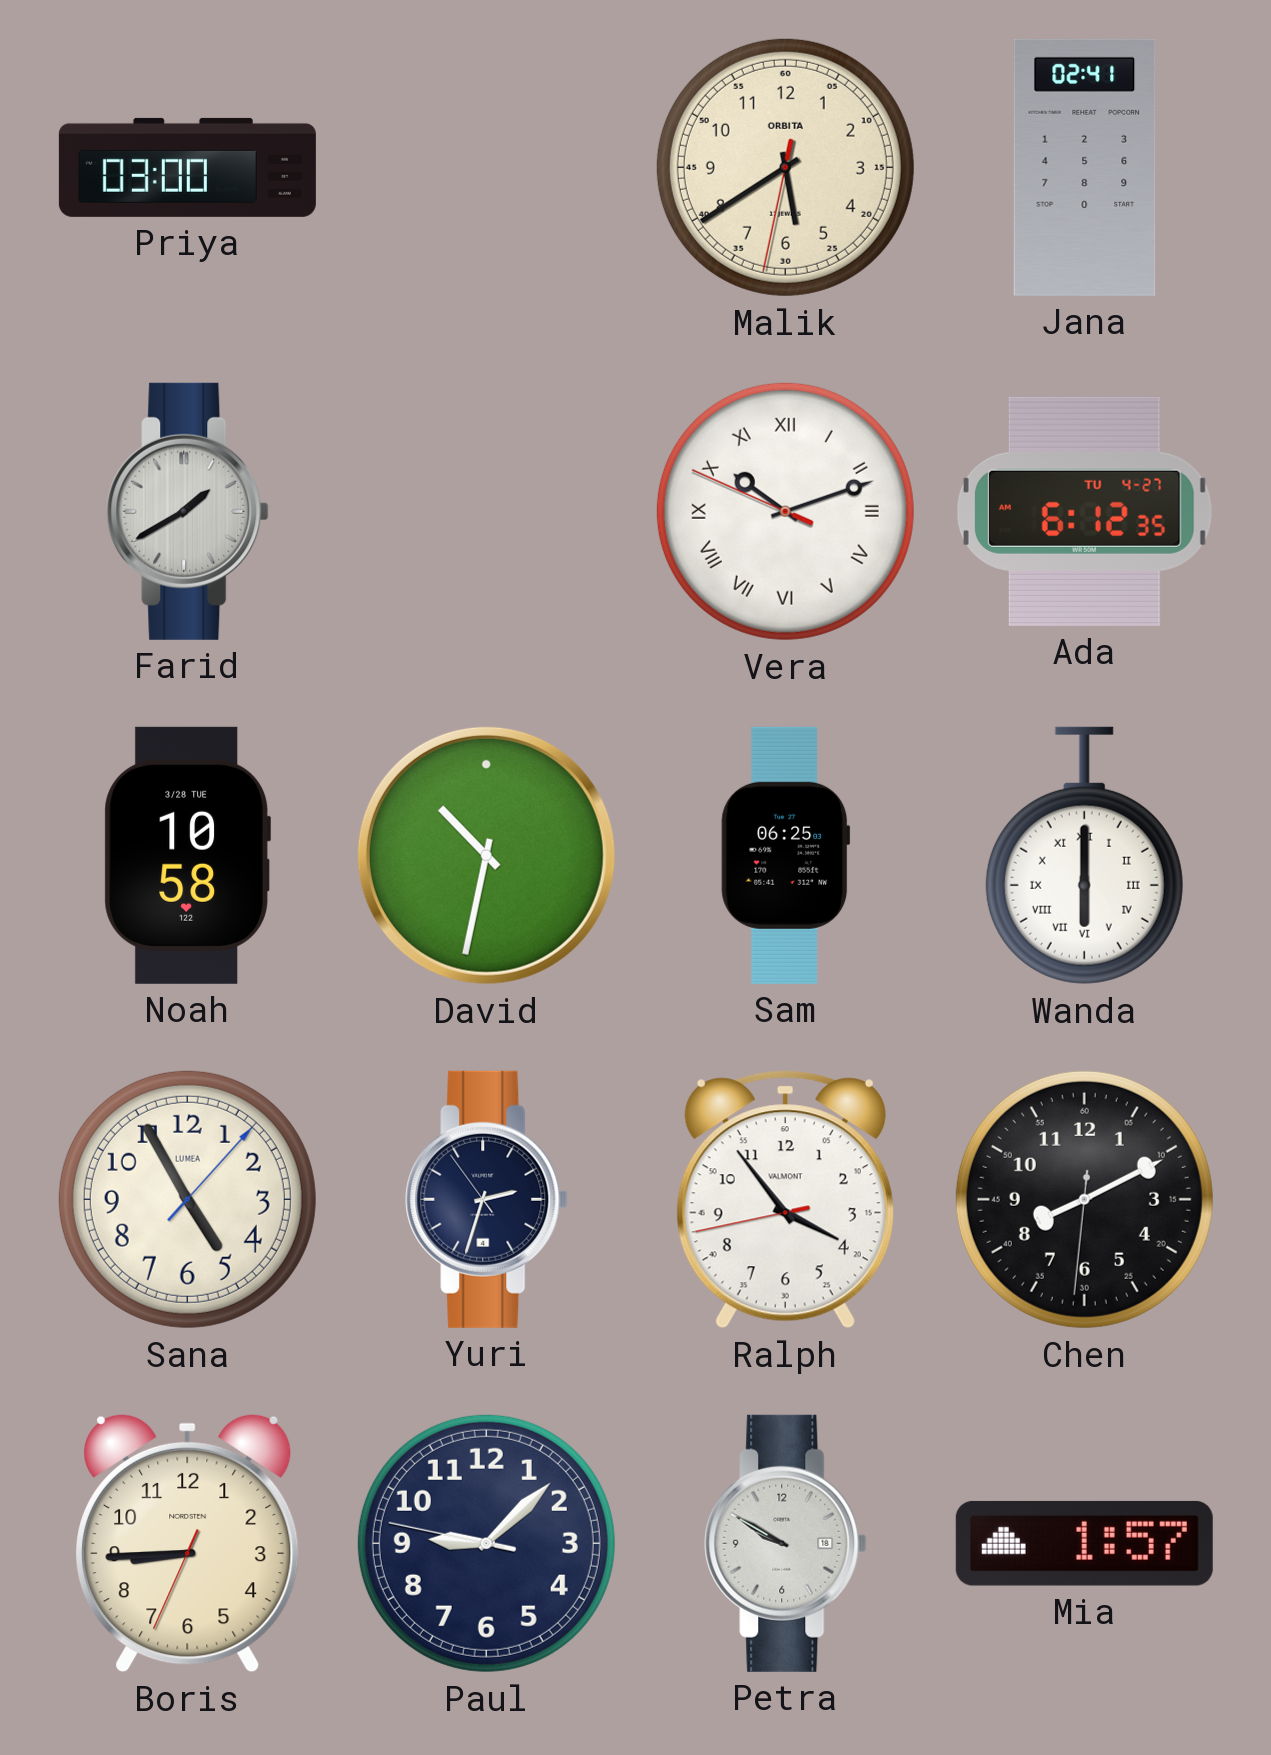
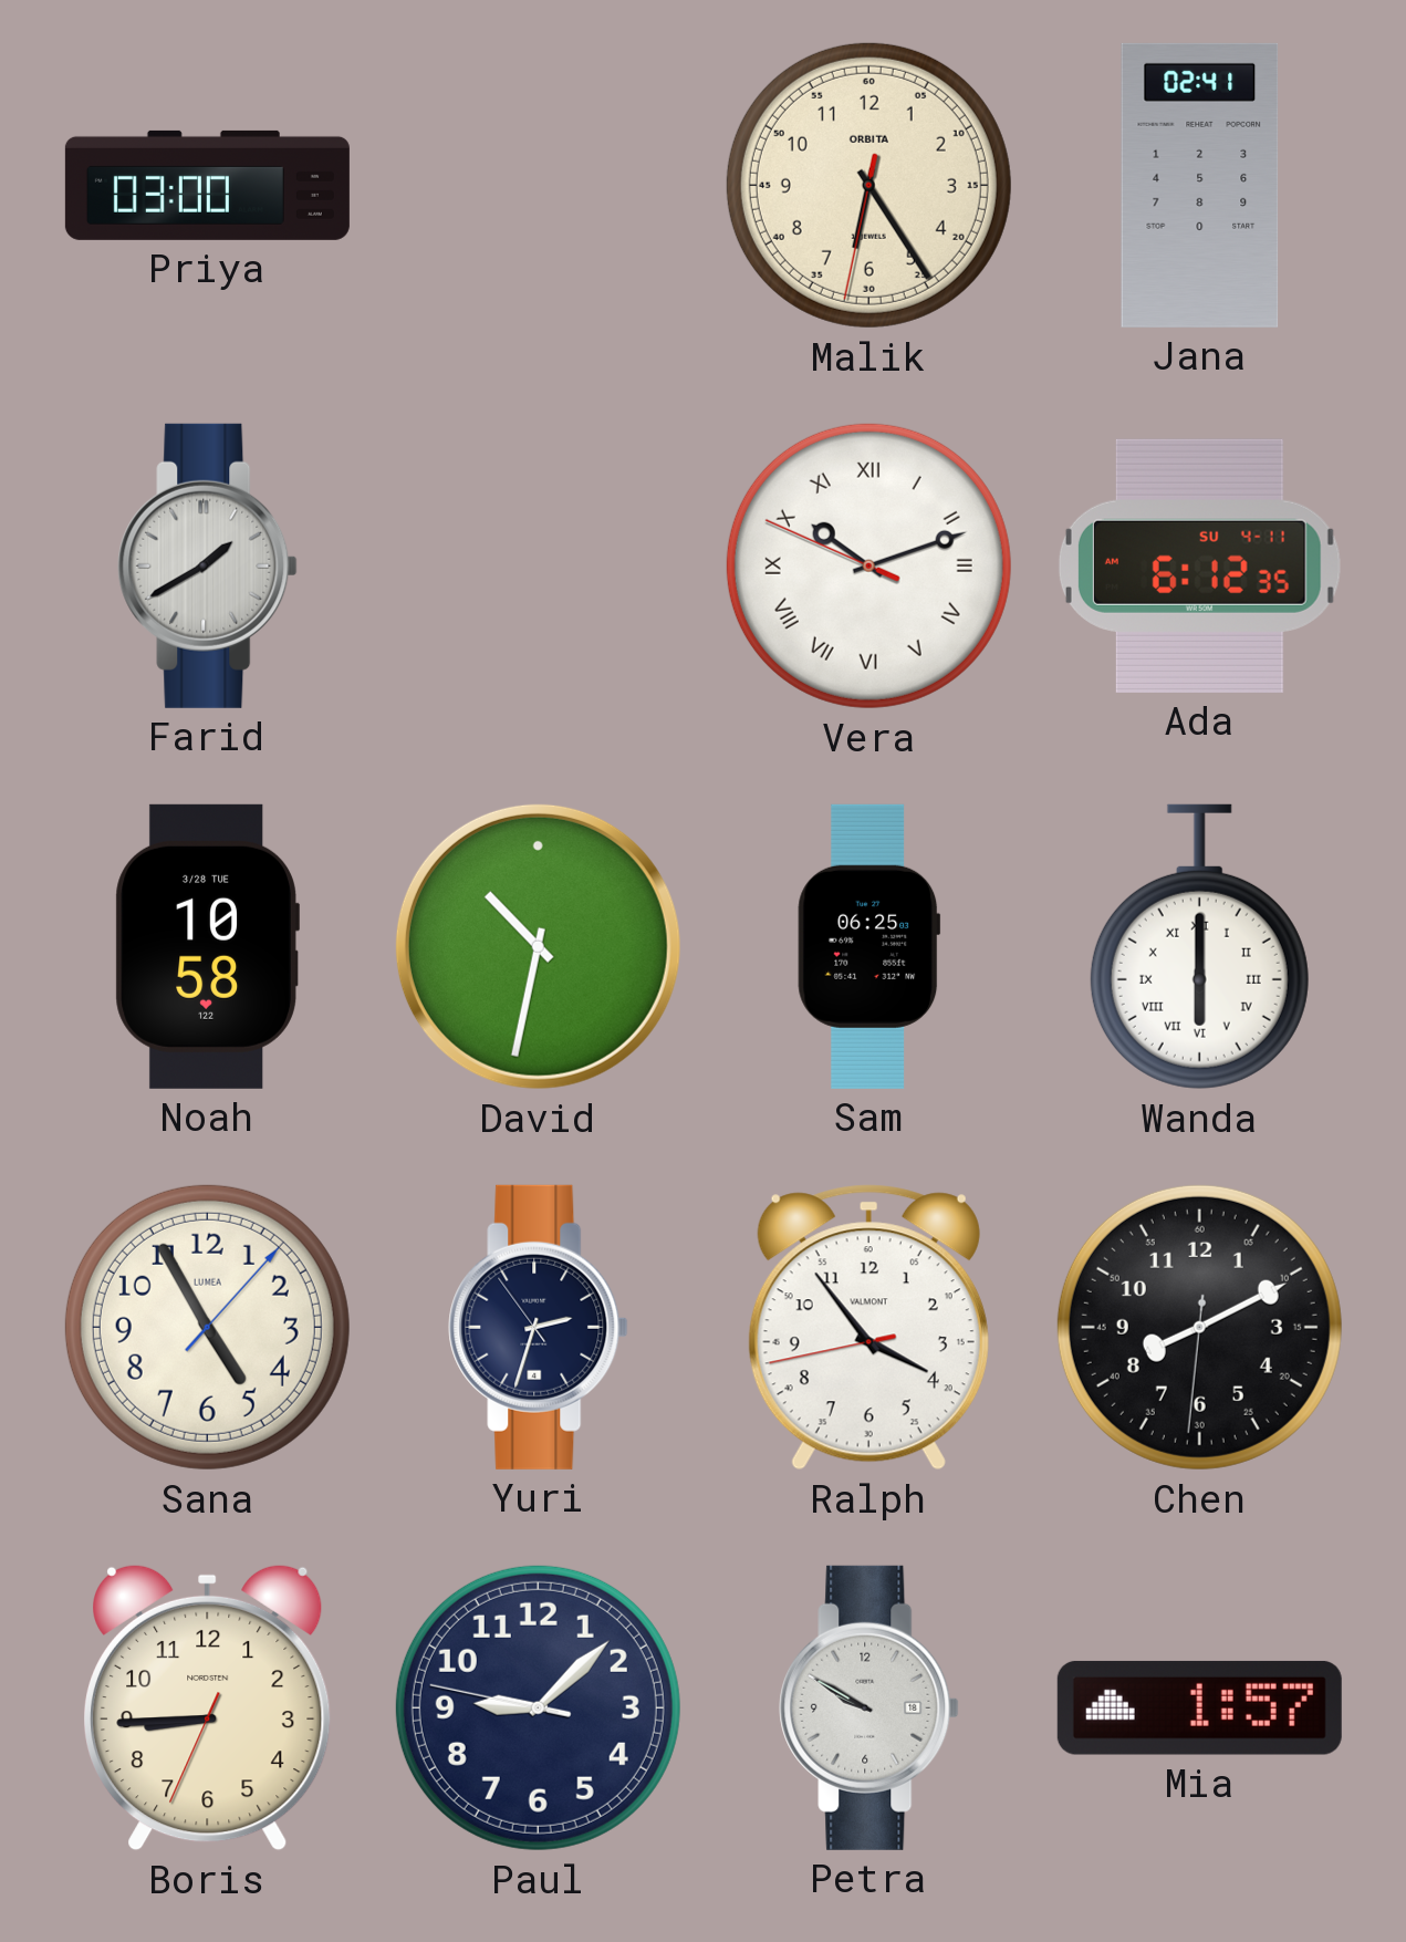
Malik: 5:39 -> 6:24
Ada date: TU 4-27 -> SU 4-11
